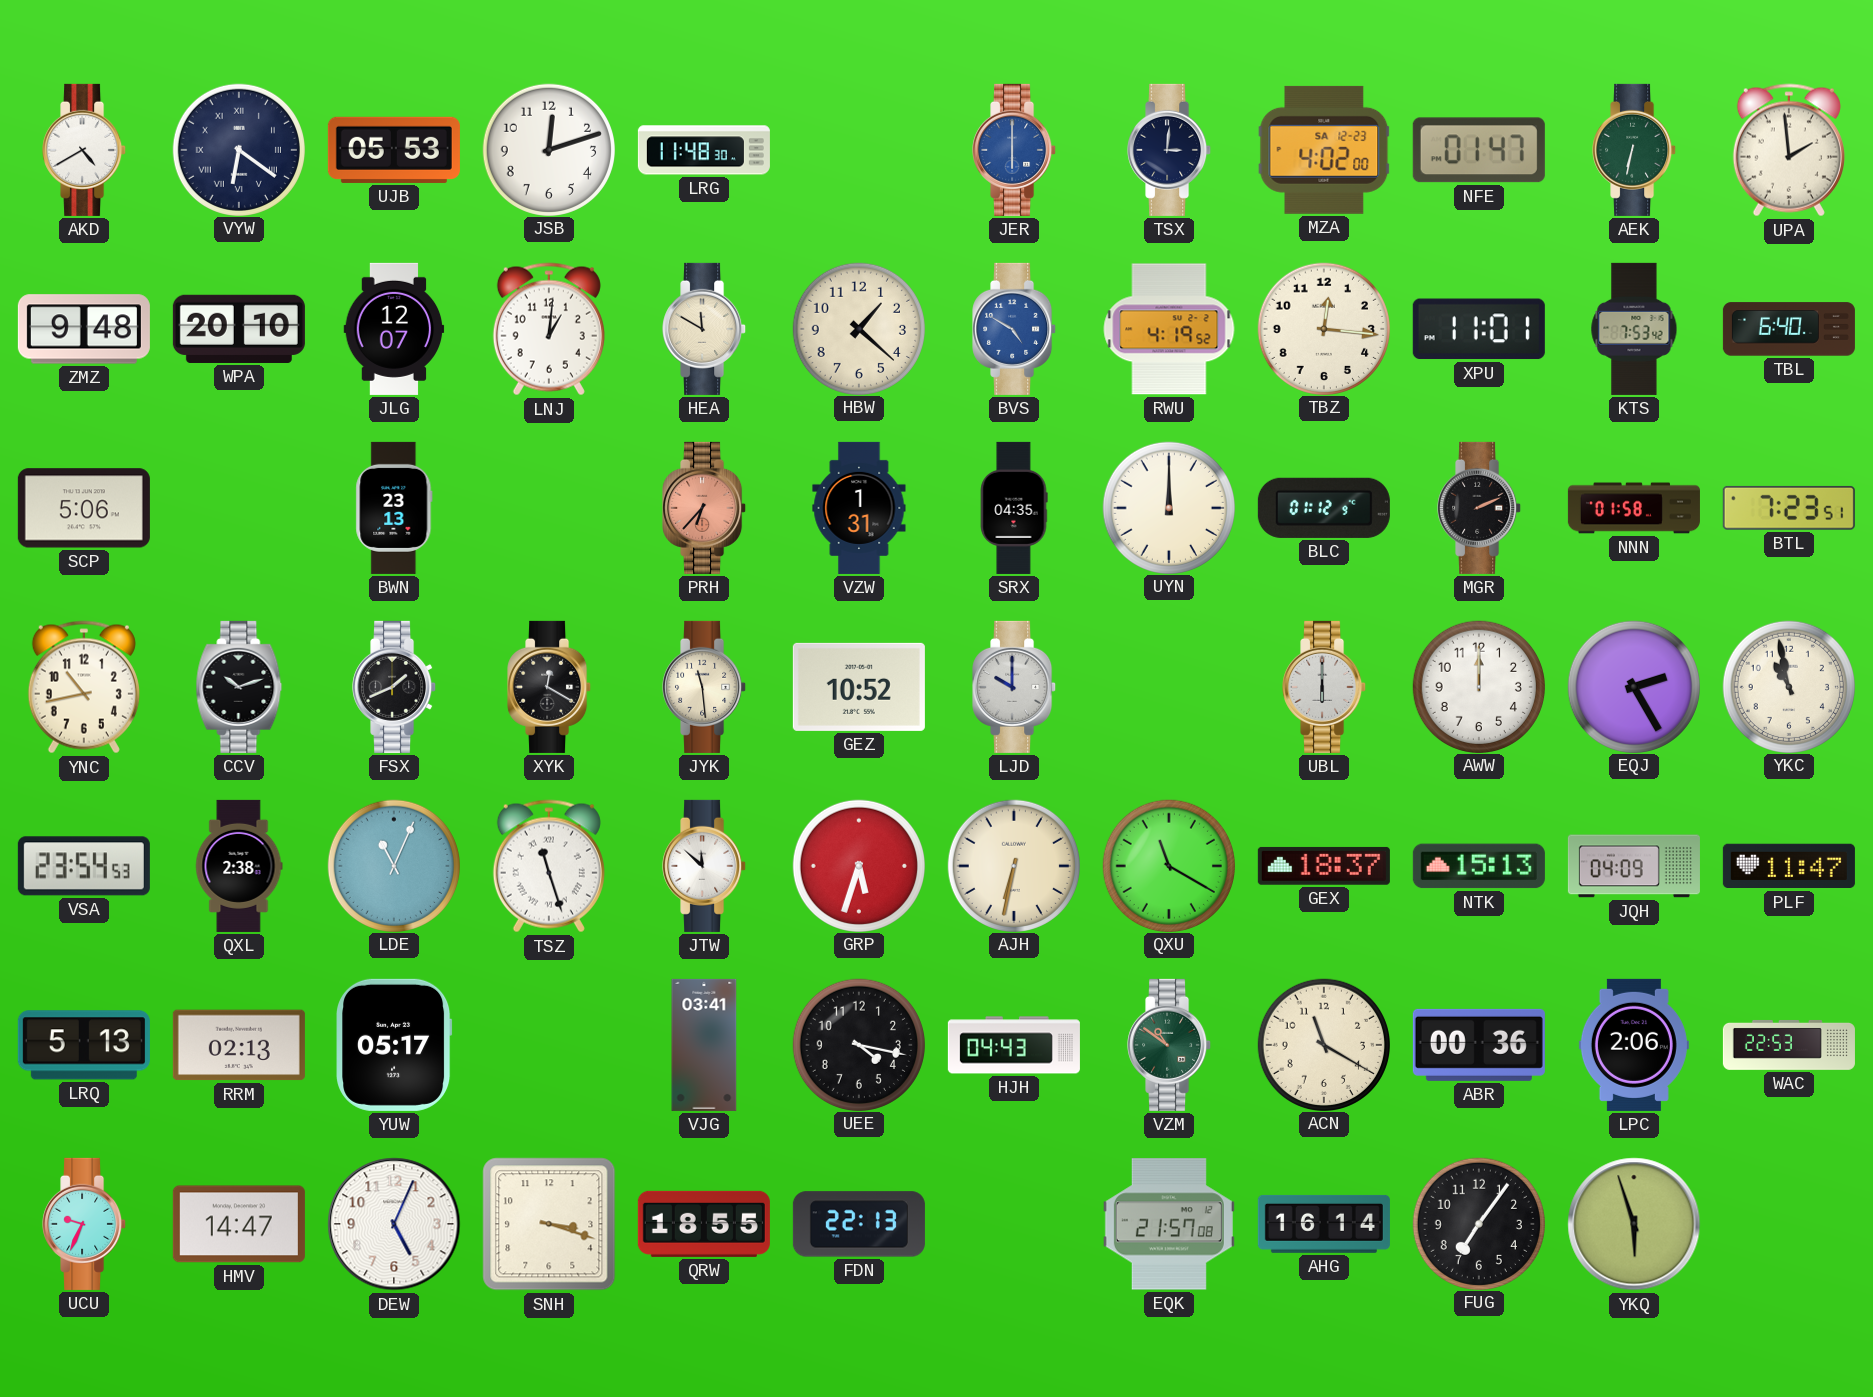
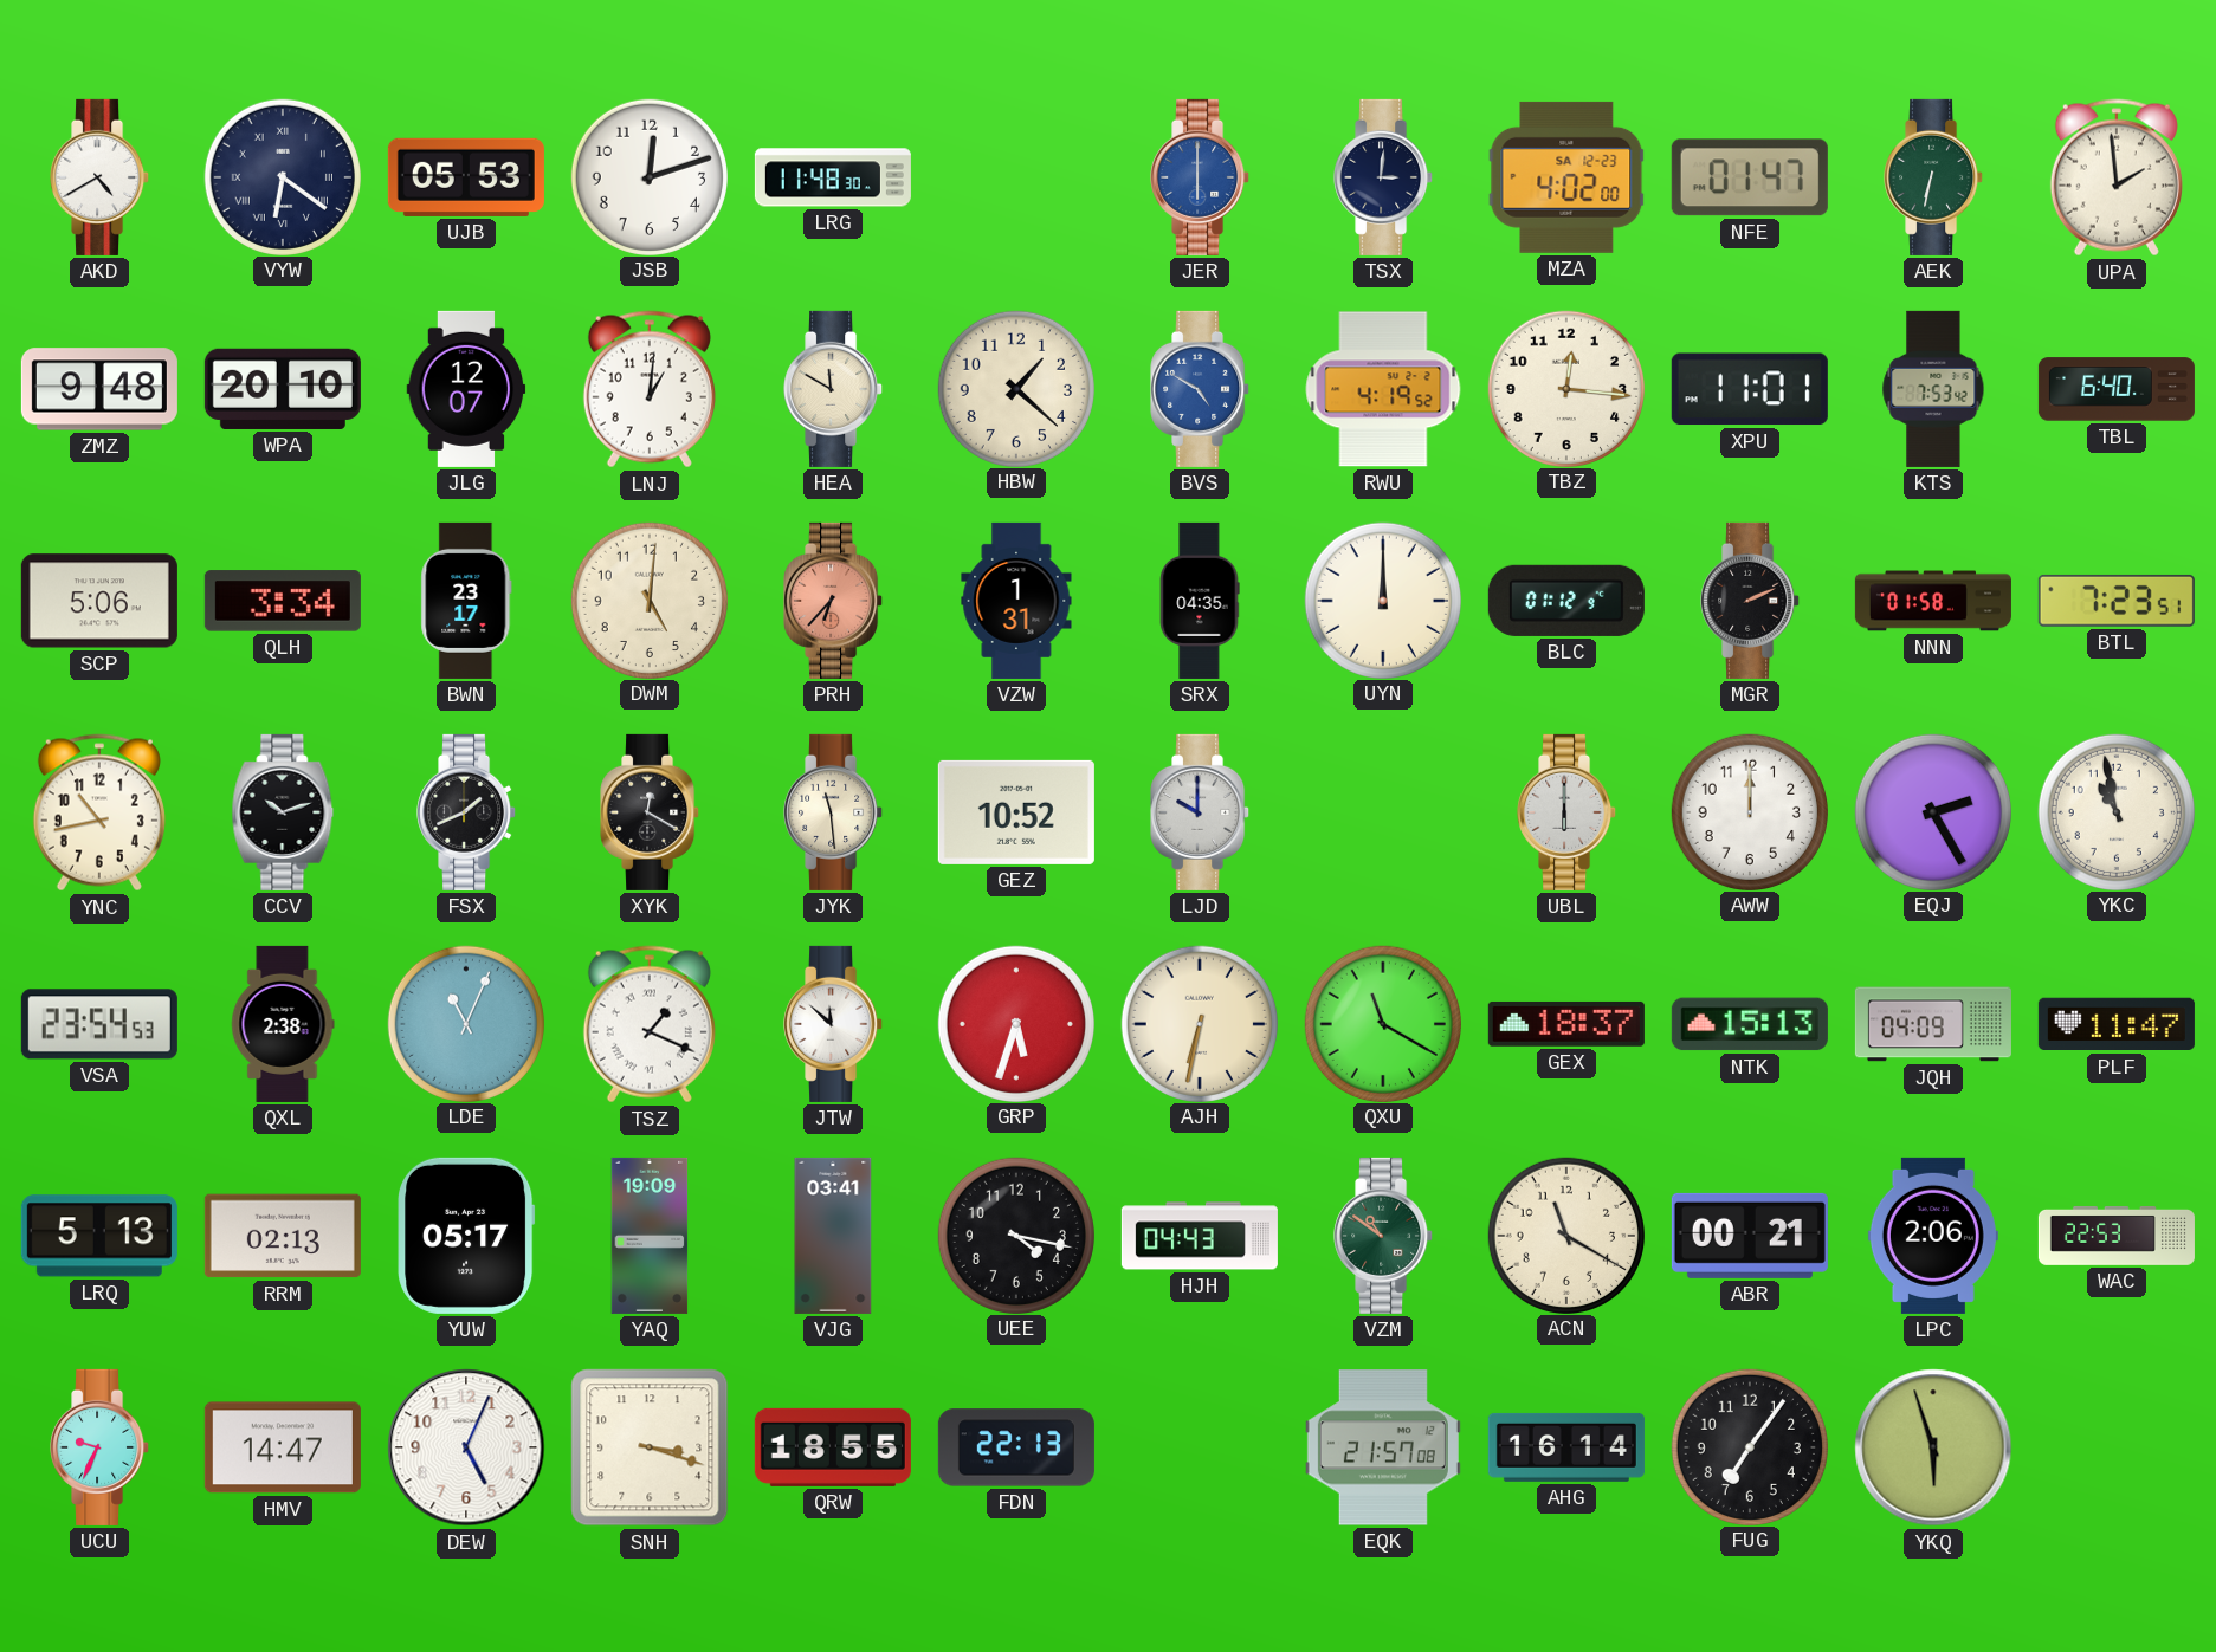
QLH: none -> 3:34
BWN: 23:13 -> 23:17
DWM: none -> 5:01
TSZ: 11:27 -> 1:19
YAQ: none -> 19:09
ABR: 00:36 -> 00:21
